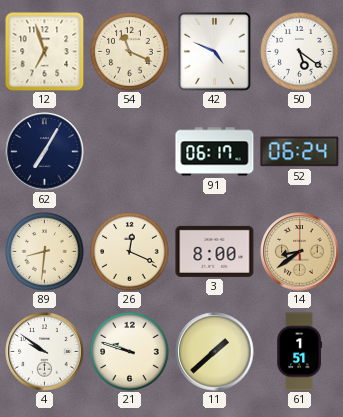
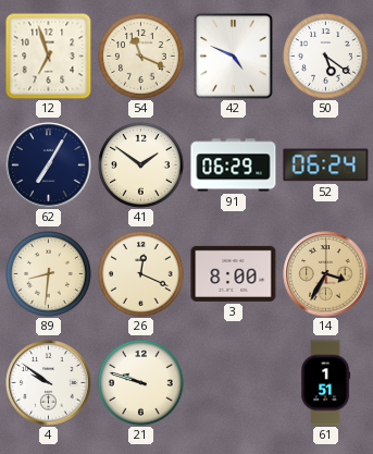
41: none -> 1:51
91: 06:17 -> 06:29
14: 8:39 -> 3:35
11: 1:38 -> none
